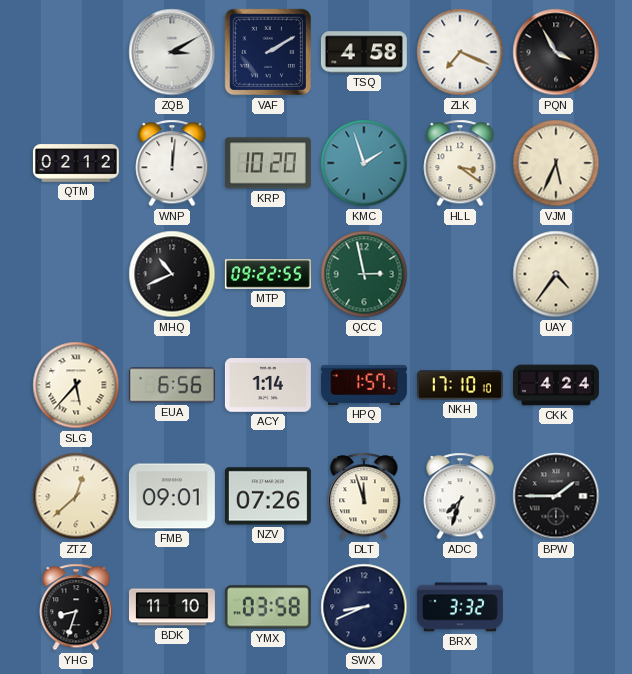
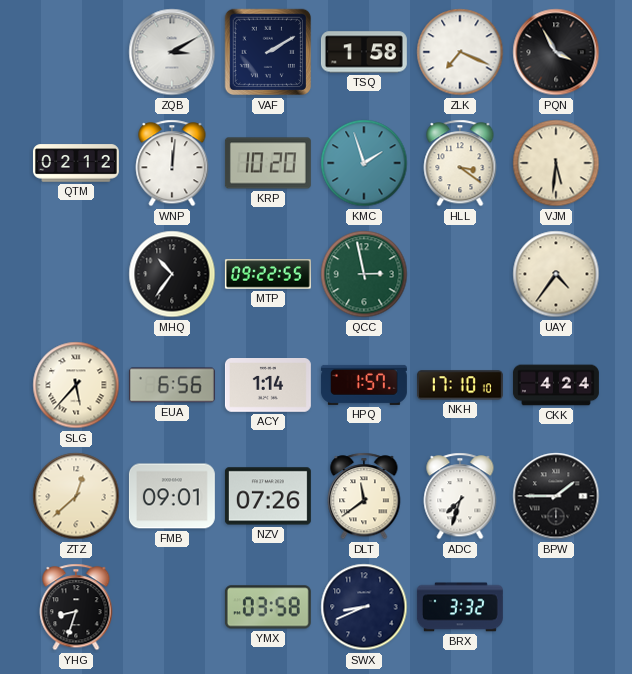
TSQ: 4:58 -> 1:58
VJM: 5:34 -> 5:31
MHQ: 10:41 -> 10:36
DLT: 11:57 -> 11:39
BDK: 11:10 -> none
